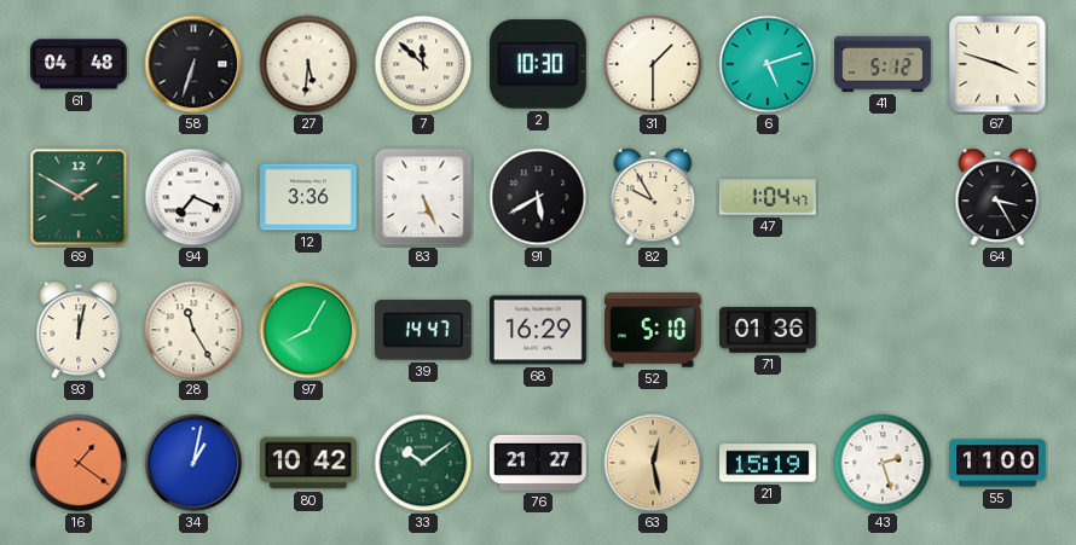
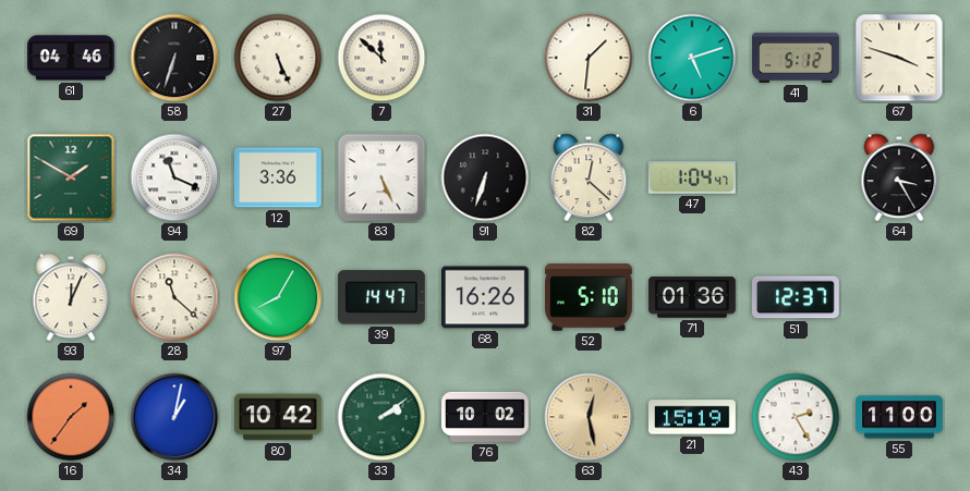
61: 04:48 -> 04:46
27: 5:31 -> 5:26
2: 10:30 -> none
31: 1:30 -> 1:31
94: 7:19 -> 11:19
91: 5:40 -> 6:33
82: 9:55 -> 12:22
93: 12:02 -> 12:04
28: 11:25 -> 11:22
68: 16:29 -> 16:26
51: none -> 12:37
16: 1:21 -> 1:36
33: 10:09 -> 2:09
76: 21:27 -> 10:02
43: 2:27 -> 2:25
